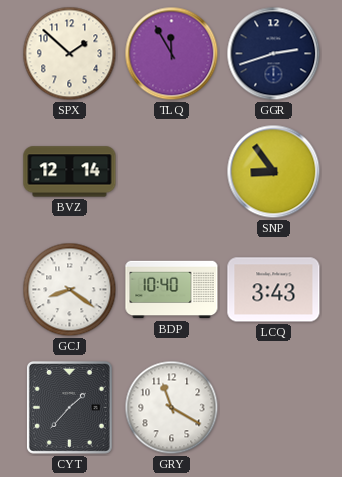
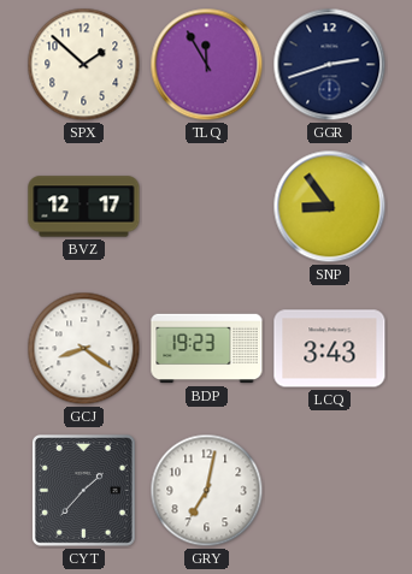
BVZ: 12:14 -> 12:17
BDP: 10:40 -> 19:23
GRY: 11:20 -> 7:02
